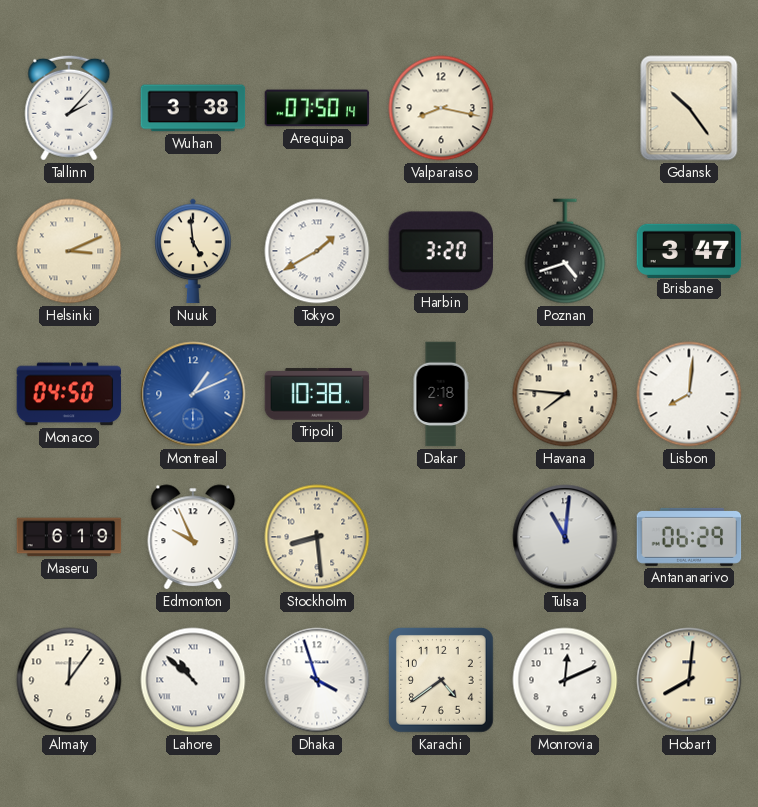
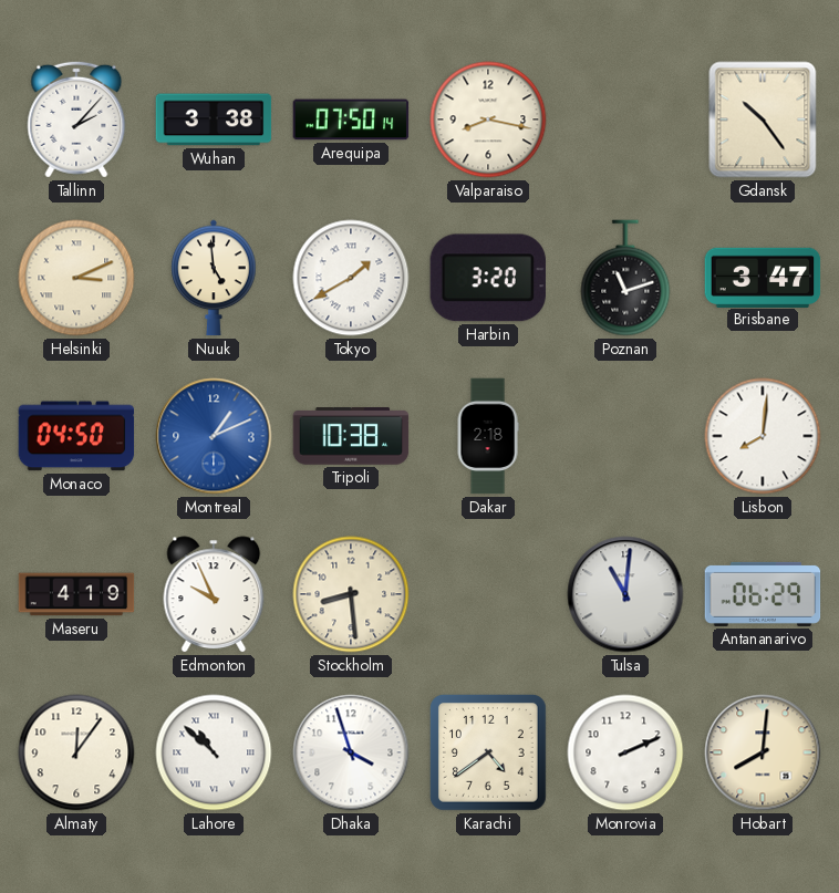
Poznan: 4:42 -> 11:12
Havana: 7:46 -> none
Maseru: 6:19 -> 4:19
Monrovia: 12:11 -> 2:11
